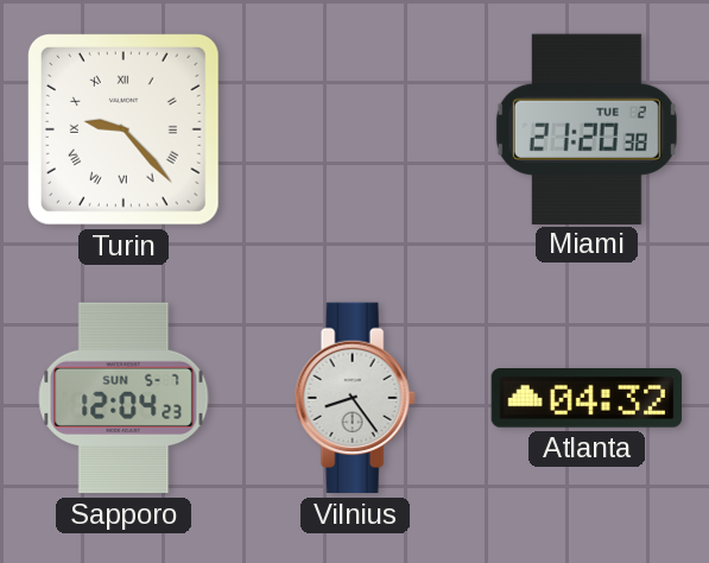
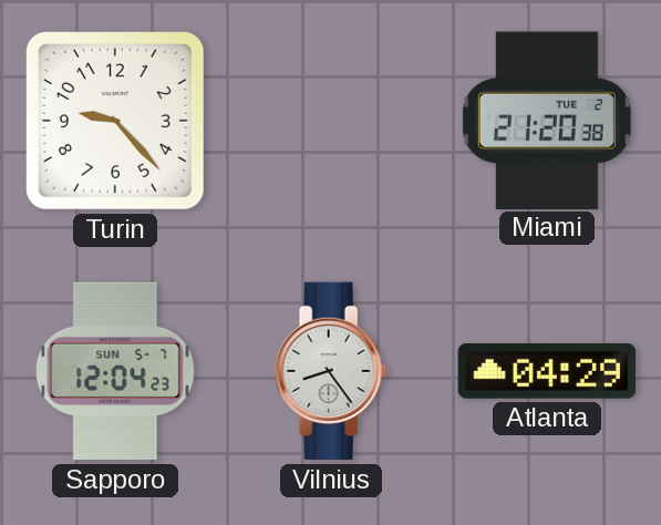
Turin numerals: Roman -> Arabic
Atlanta: 04:32 -> 04:29
